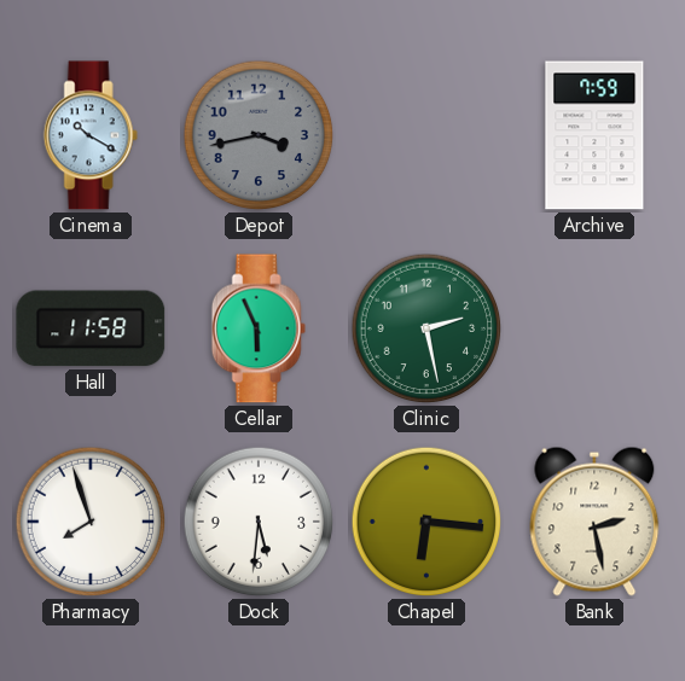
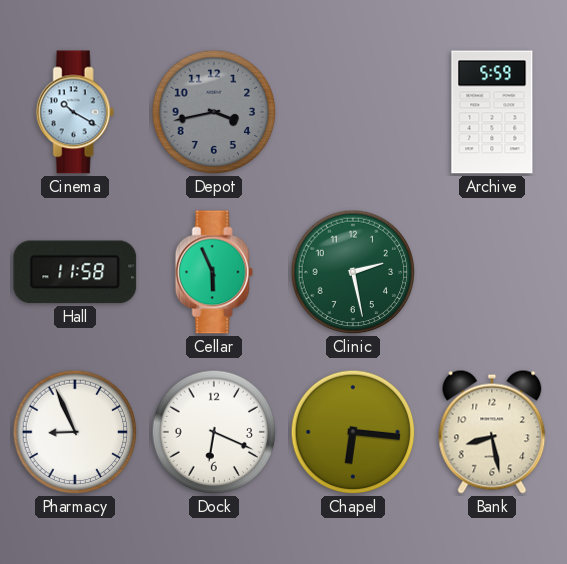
Archive: 7:59 -> 5:59
Pharmacy: 7:57 -> 8:56
Dock: 5:31 -> 6:19
Bank: 2:28 -> 8:28
